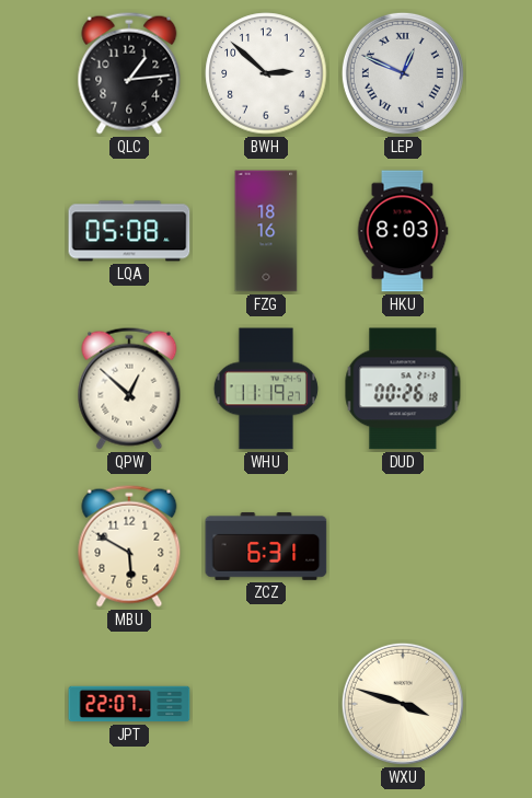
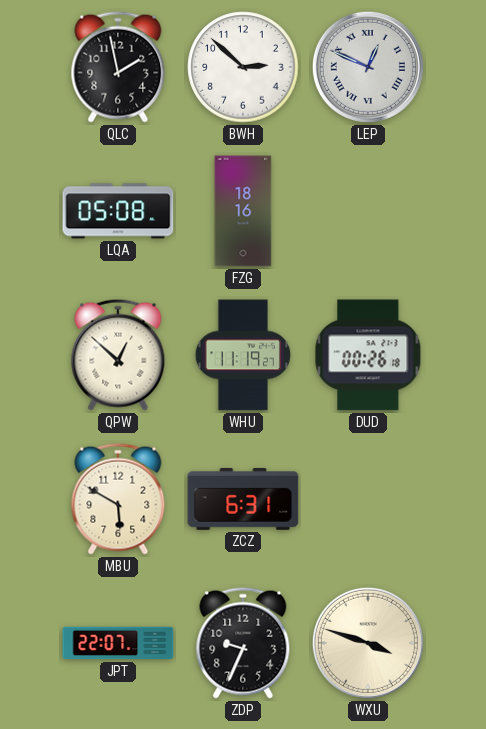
QLC: 1:14 -> 1:58
HKU: 8:03 -> none
ZDP: none -> 9:34
